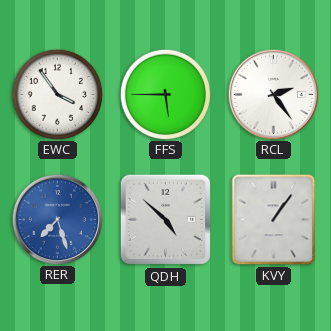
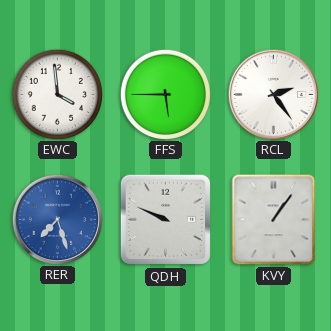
EWC: 3:54 -> 3:59
QDH: 4:52 -> 9:49
